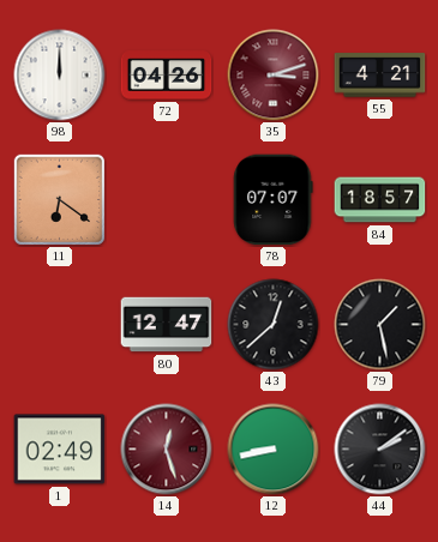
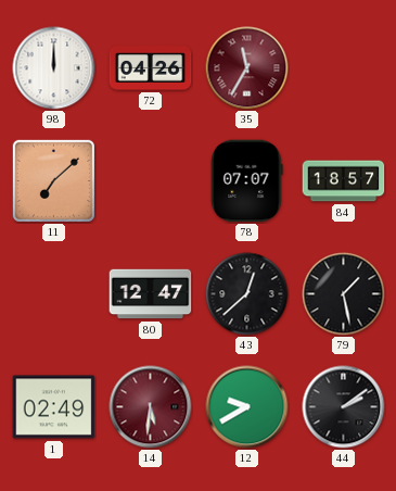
35: 3:12 -> 11:35
55: 4:21 -> none
11: 6:21 -> 7:08
14: 12:27 -> 5:31
12: 8:43 -> 9:40
